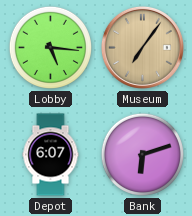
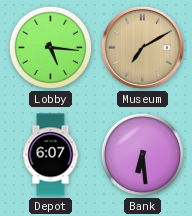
Museum: 7:06 -> 7:10
Bank: 6:12 -> 6:29
